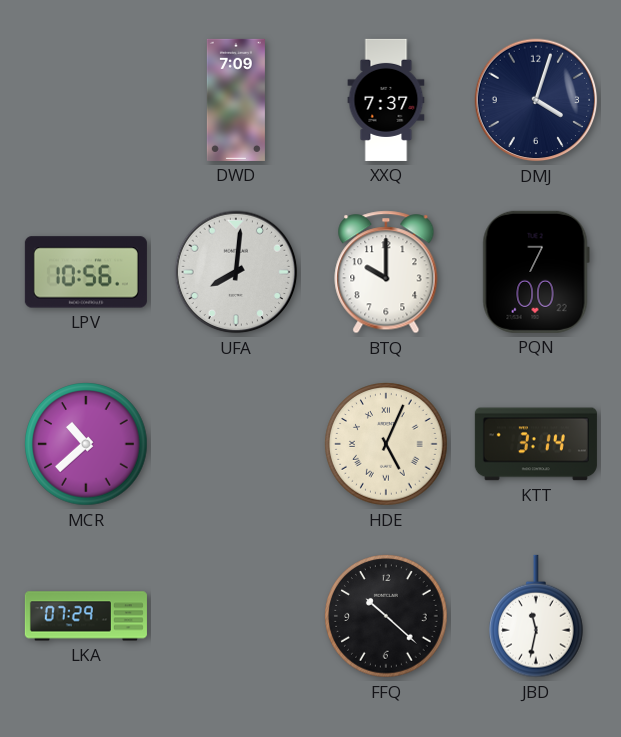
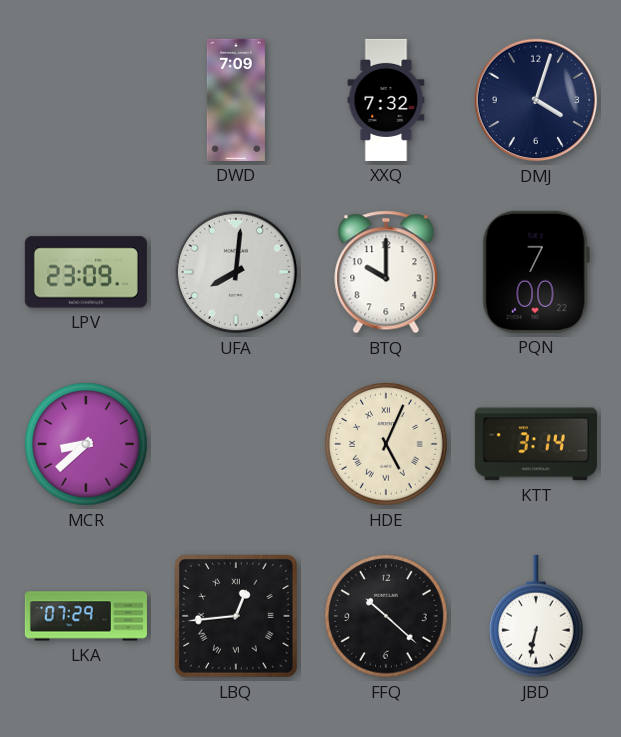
XXQ: 7:37 -> 7:32
LPV: 10:56 -> 23:09
MCR: 10:38 -> 8:38
LBQ: none -> 12:44
JBD: 11:32 -> 6:32
